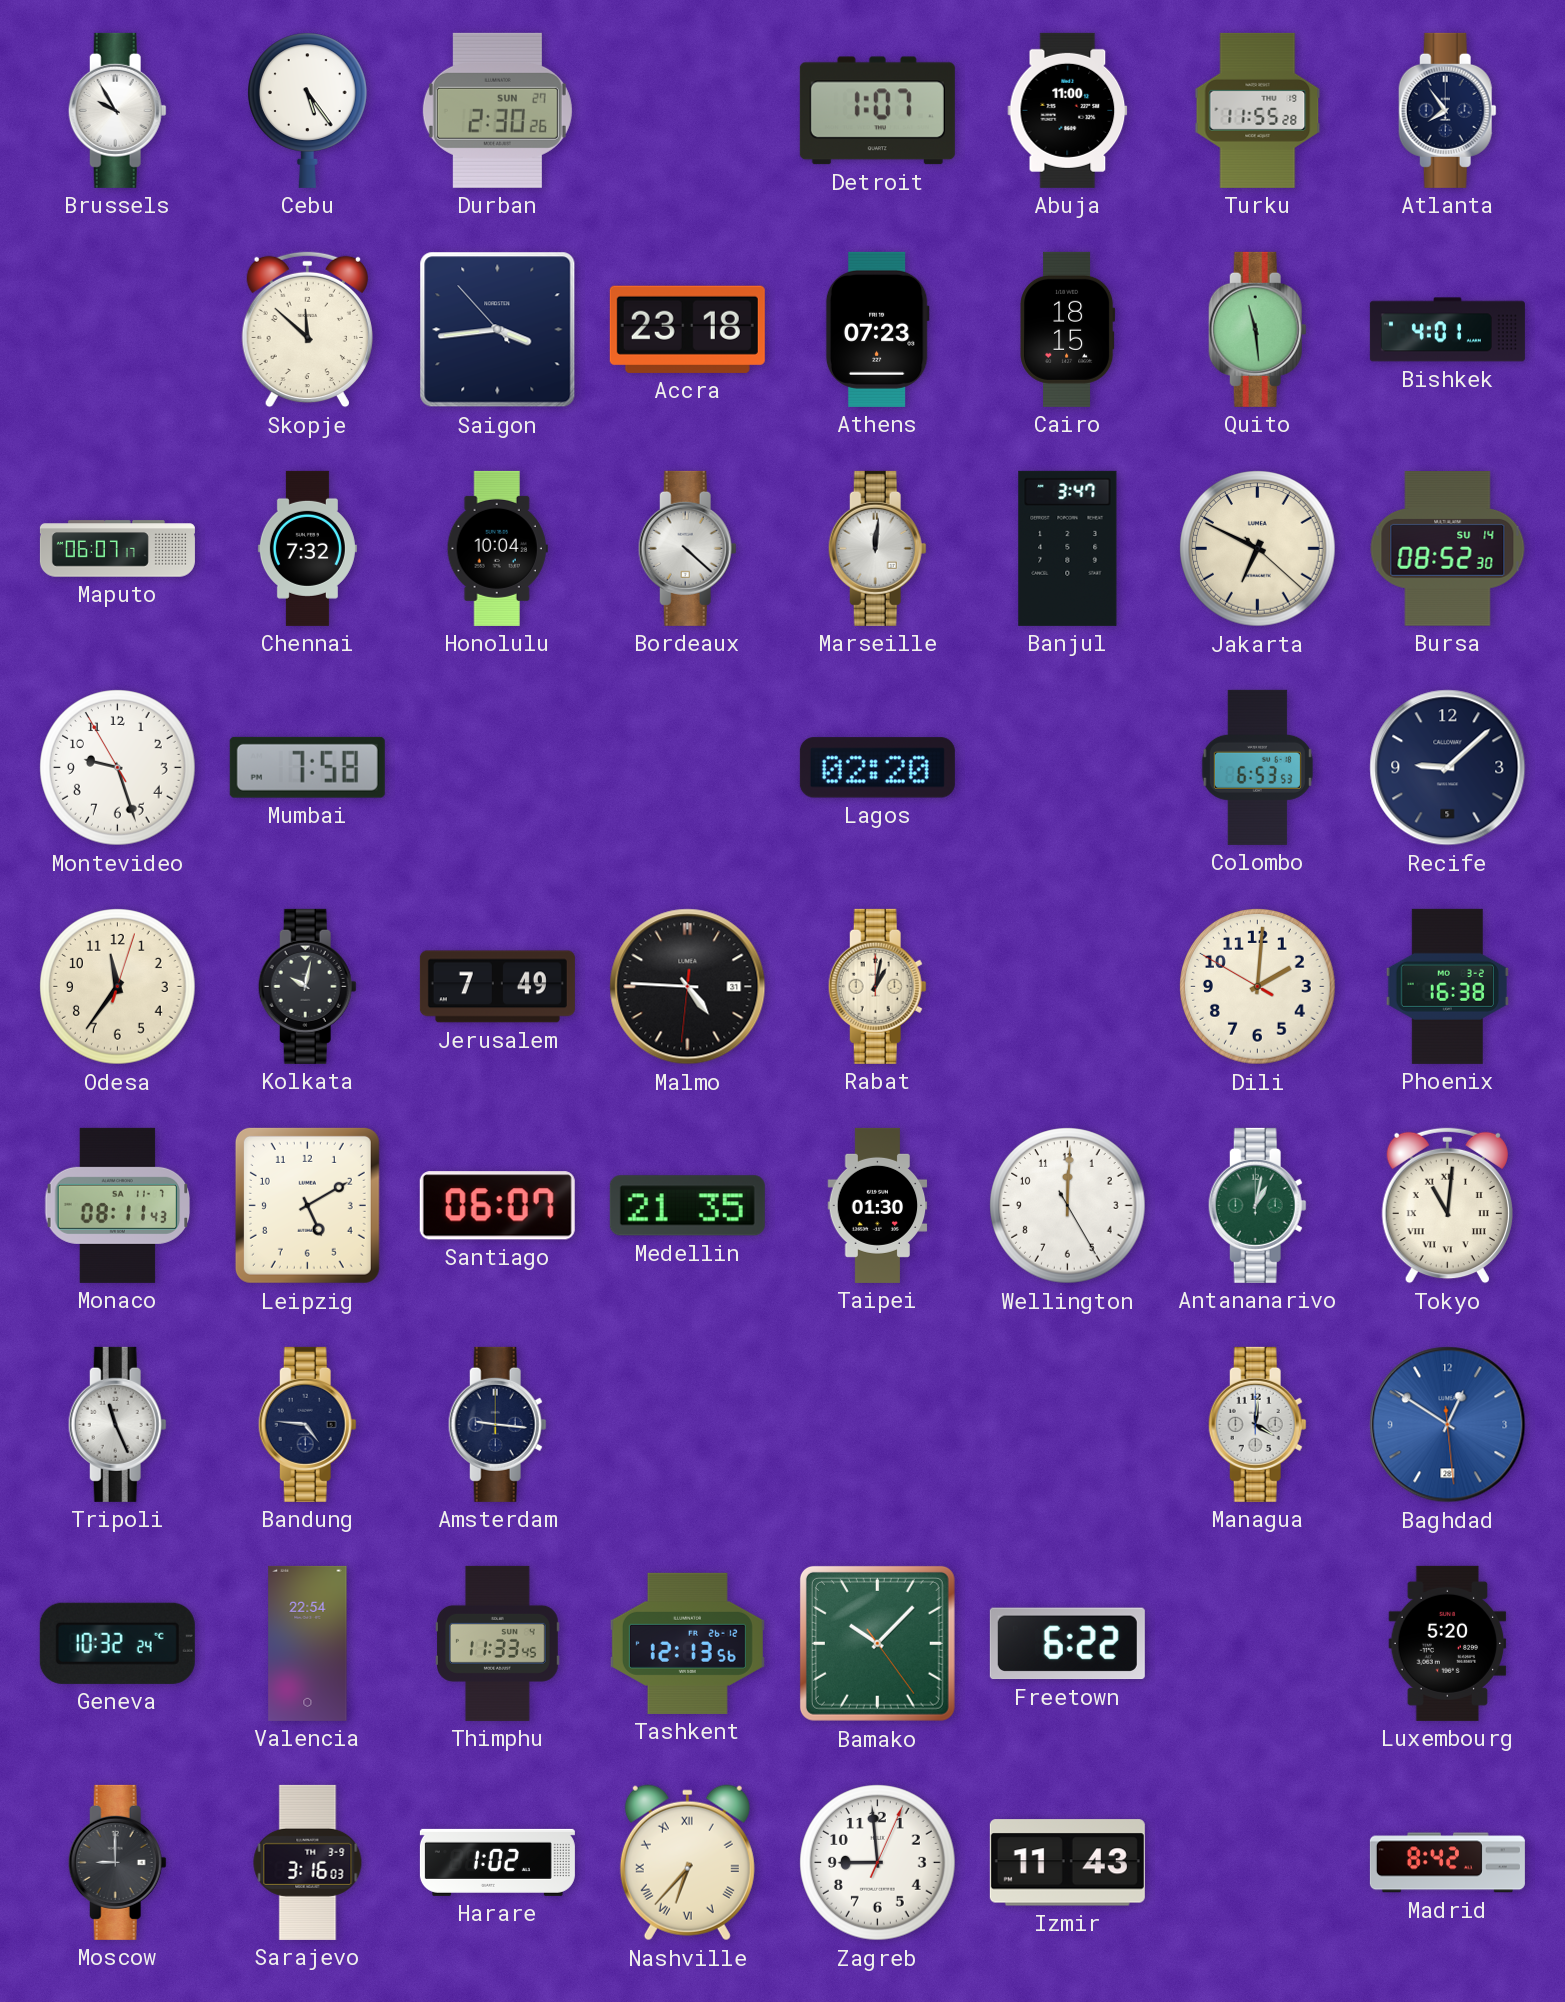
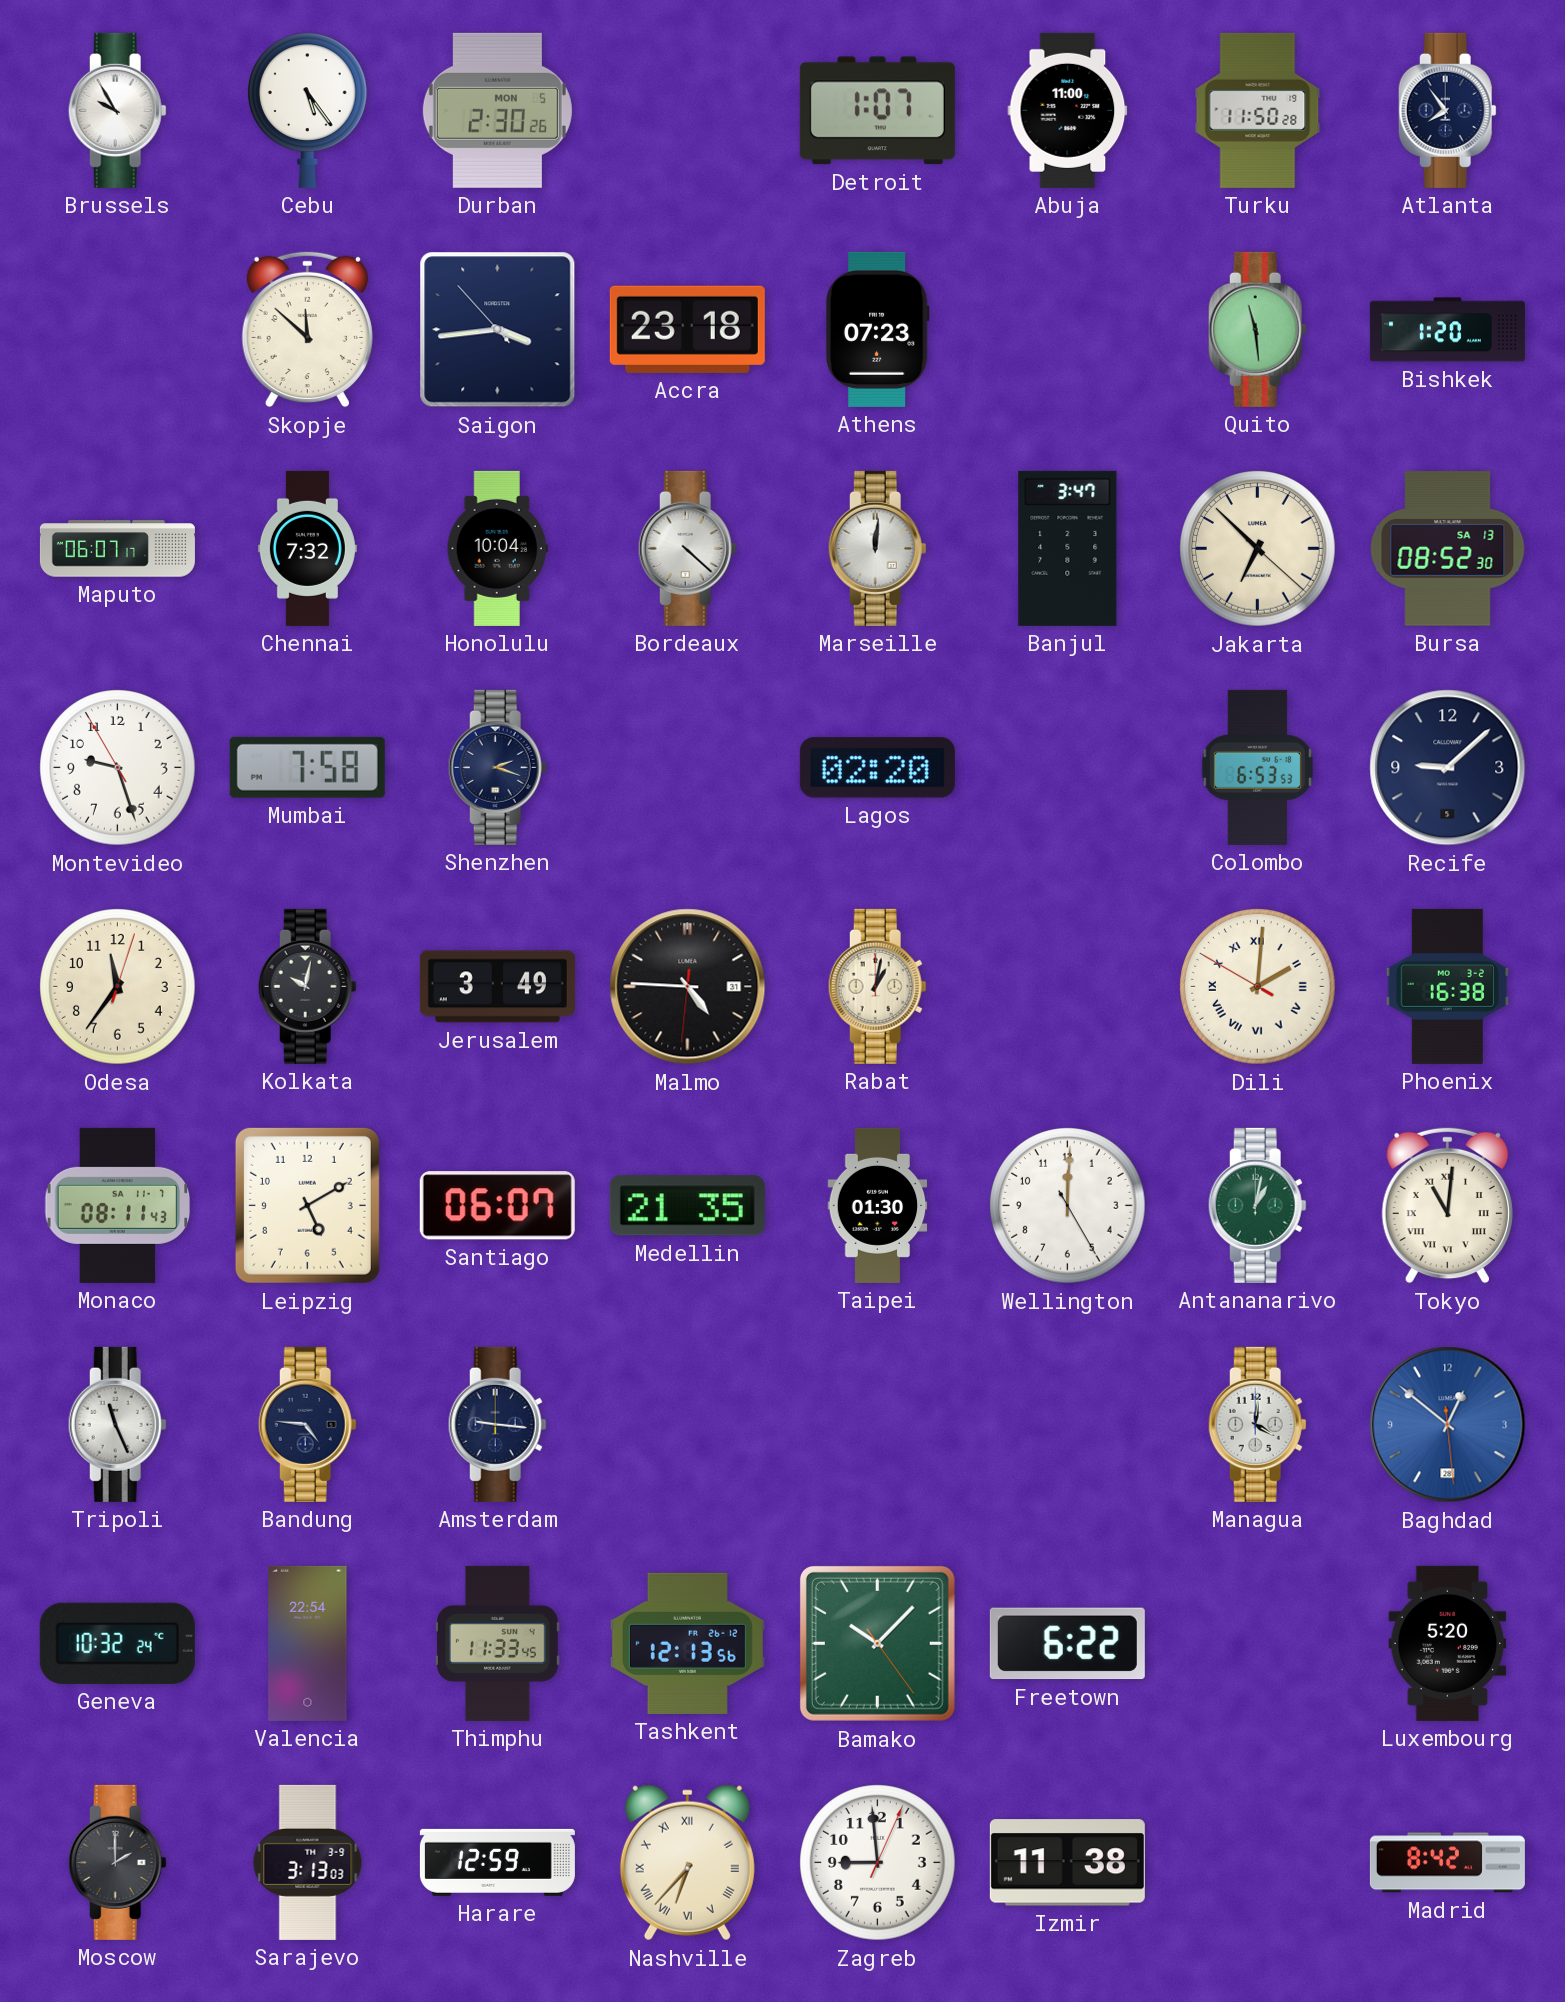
Durban date: SUN 27 -> MON 5
Turku: 11:55 -> 11:50
Cairo: 18:15 -> none
Bishkek: 4:01 -> 1:20
Jakarta: 6:49 -> 6:52
Bursa date: SU 14 -> SA 13
Shenzhen: none -> 2:18
Jerusalem: 7:49 -> 3:49
Dili numerals: Arabic -> Roman
Baghdad: 12:50 -> 12:51
Moscow: 9:00 -> 2:00
Sarajevo: 3:16 -> 3:13
Harare: 1:02 -> 12:59
Izmir: 11:43 -> 11:38
